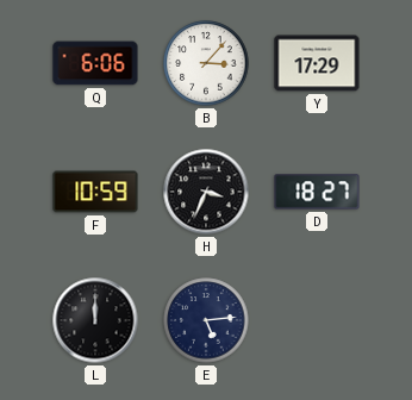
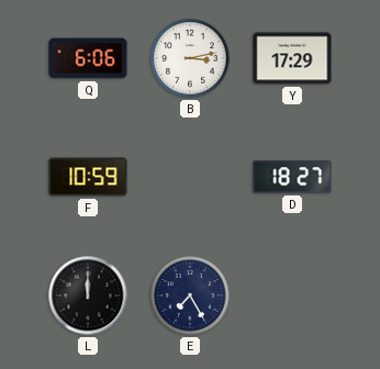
B: 3:07 -> 3:13
H: 3:34 -> none
E: 5:14 -> 7:25
